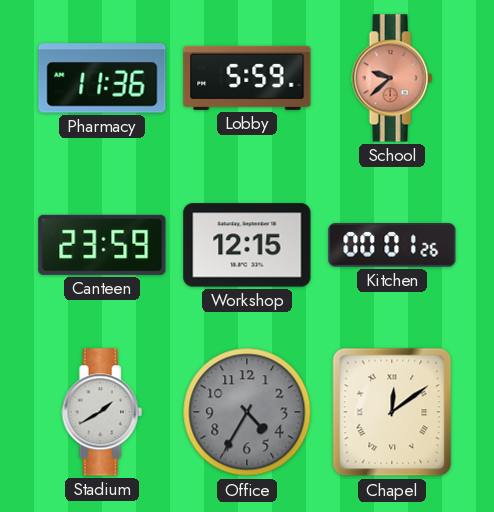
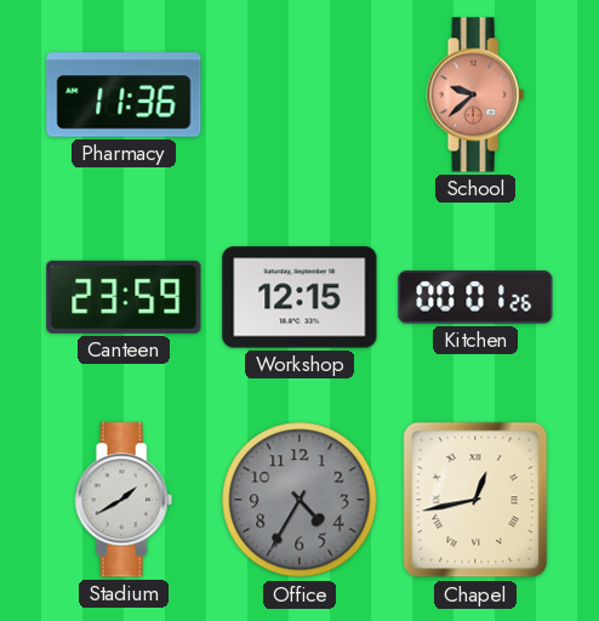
Lobby: 5:59 -> none
Chapel: 12:09 -> 12:43
